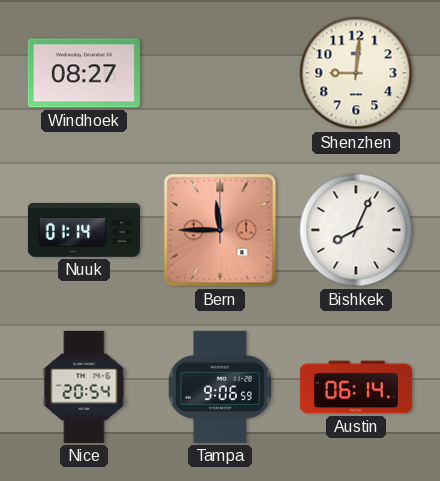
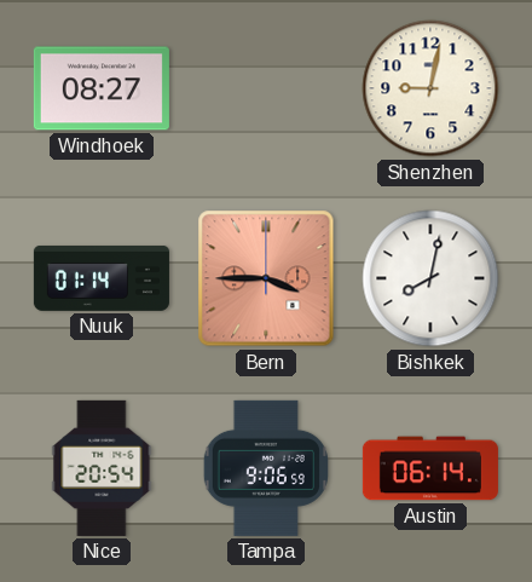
Shenzhen: 9:01 -> 9:02
Bern: 11:45 -> 3:45
Bishkek: 8:04 -> 8:02
